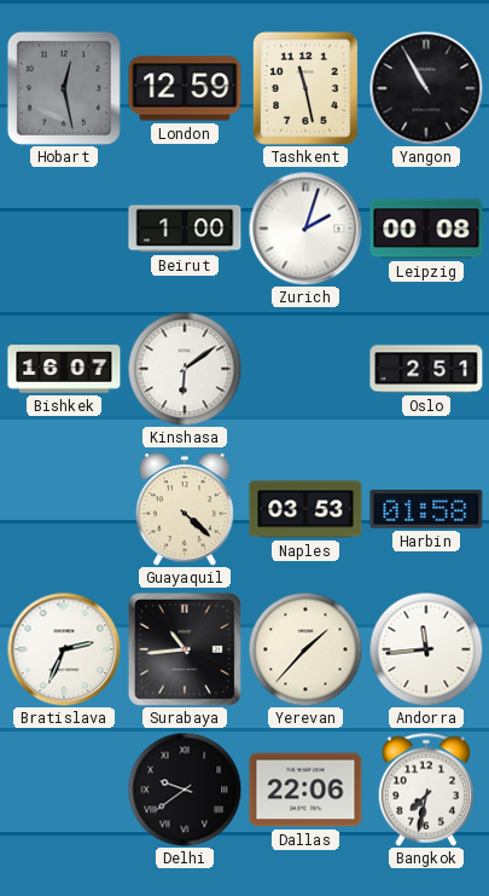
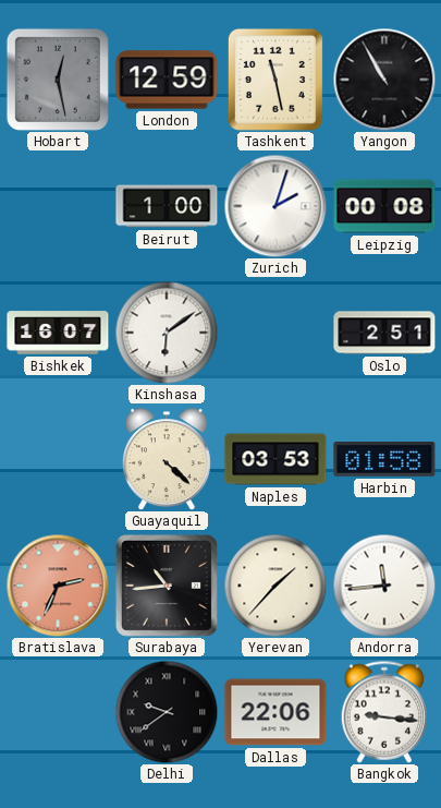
Bratislava dial: white -> salmon
Bangkok: 7:32 -> 9:16
